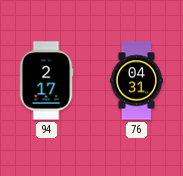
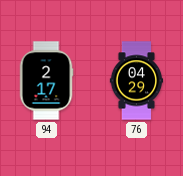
76: 04:31 -> 04:29
